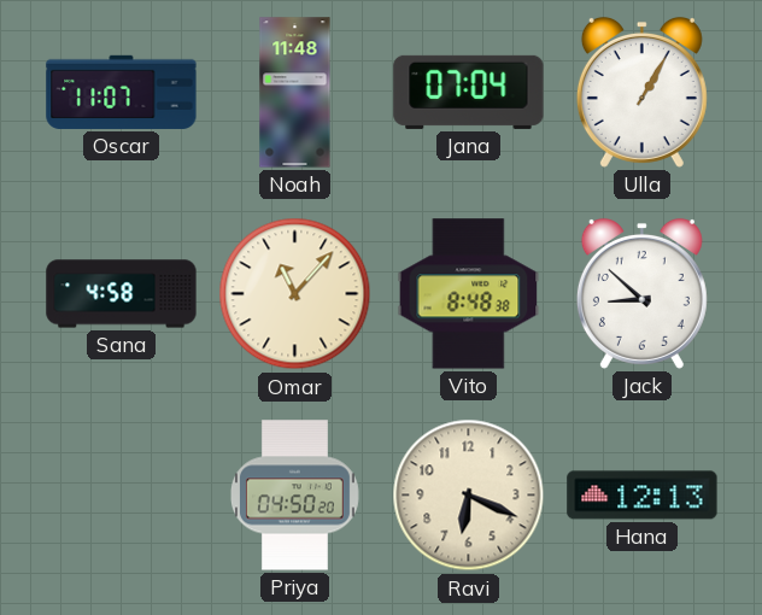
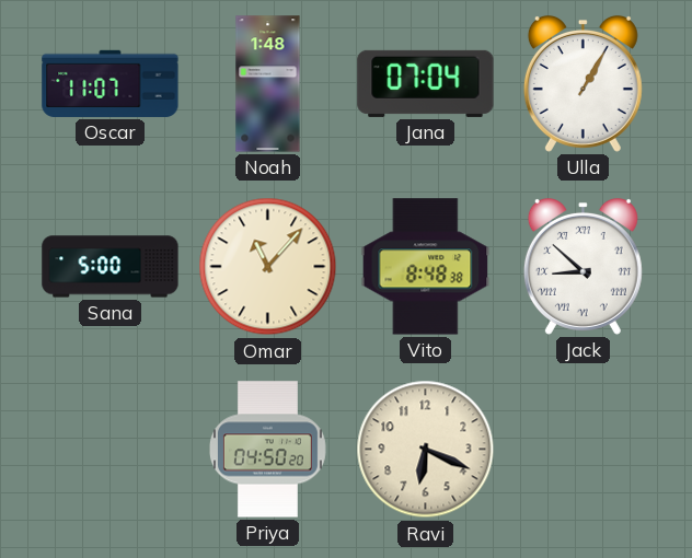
Noah: 11:48 -> 1:48
Sana: 4:58 -> 5:00
Jack numerals: Arabic -> Roman
Hana: 12:13 -> none
